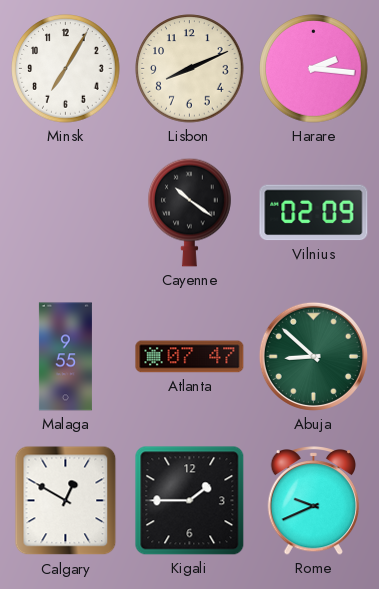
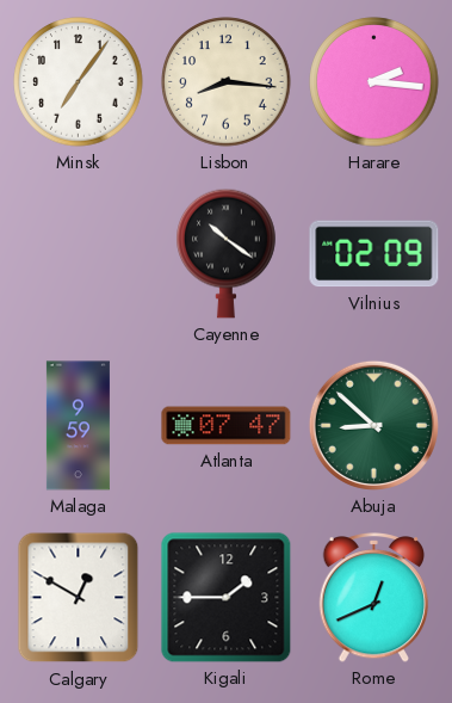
Minsk: 7:05 -> 7:06
Lisbon: 8:11 -> 8:16
Malaga: 9:55 -> 9:59
Rome: 9:41 -> 12:41
